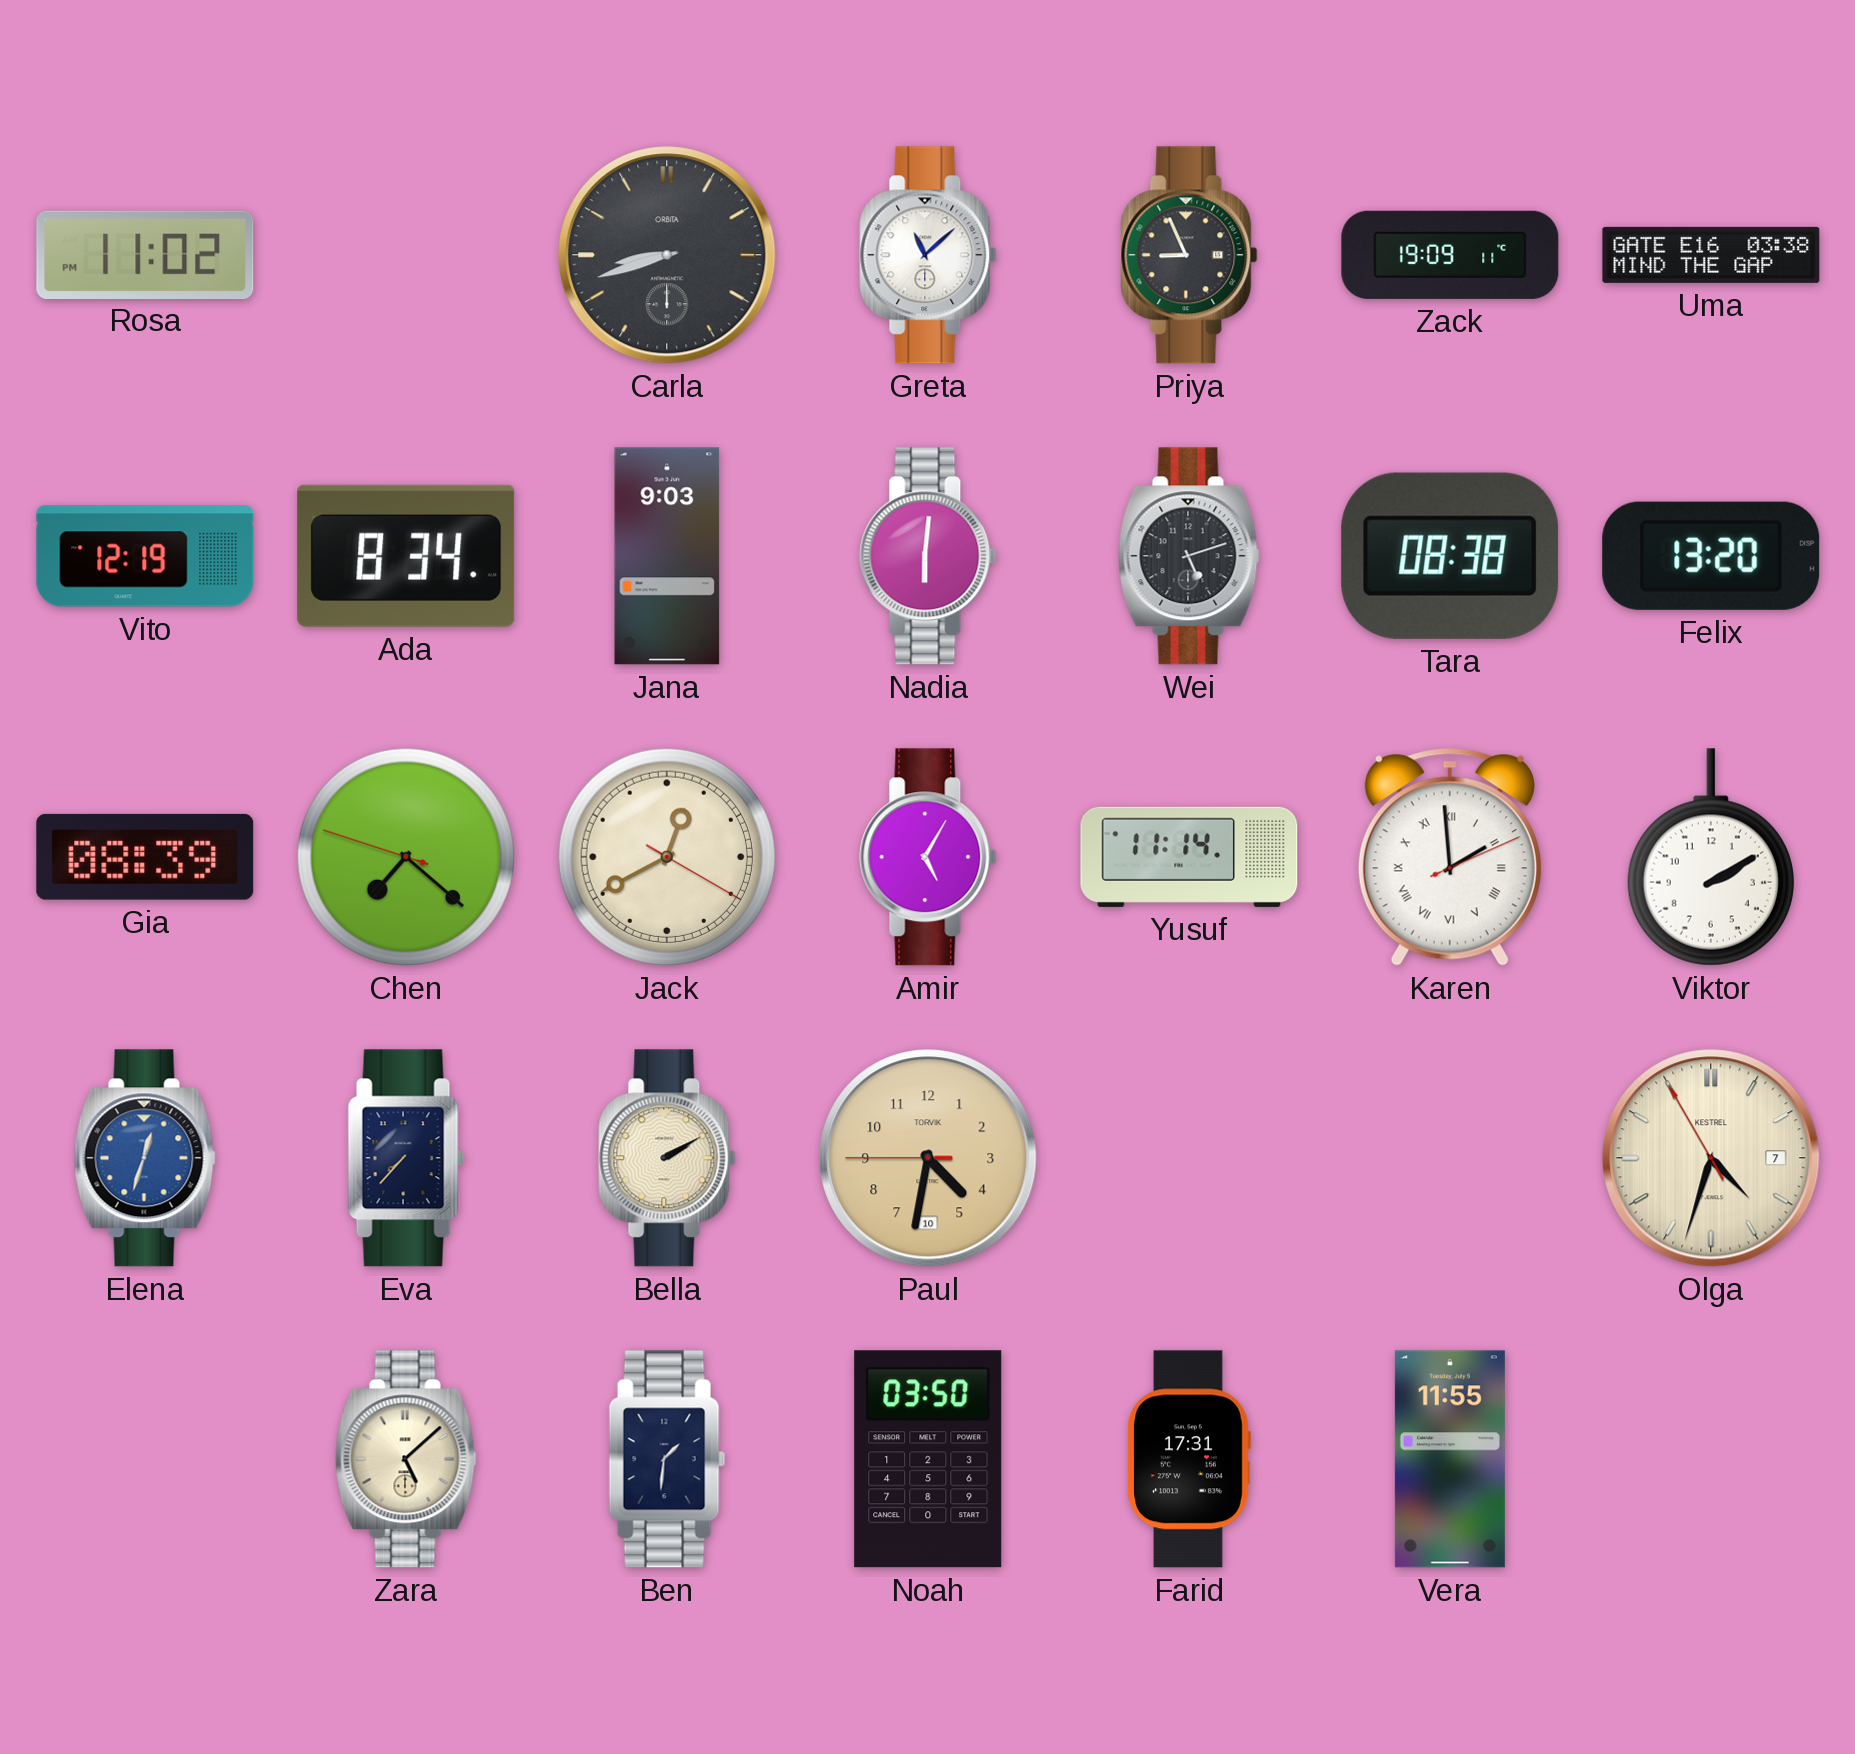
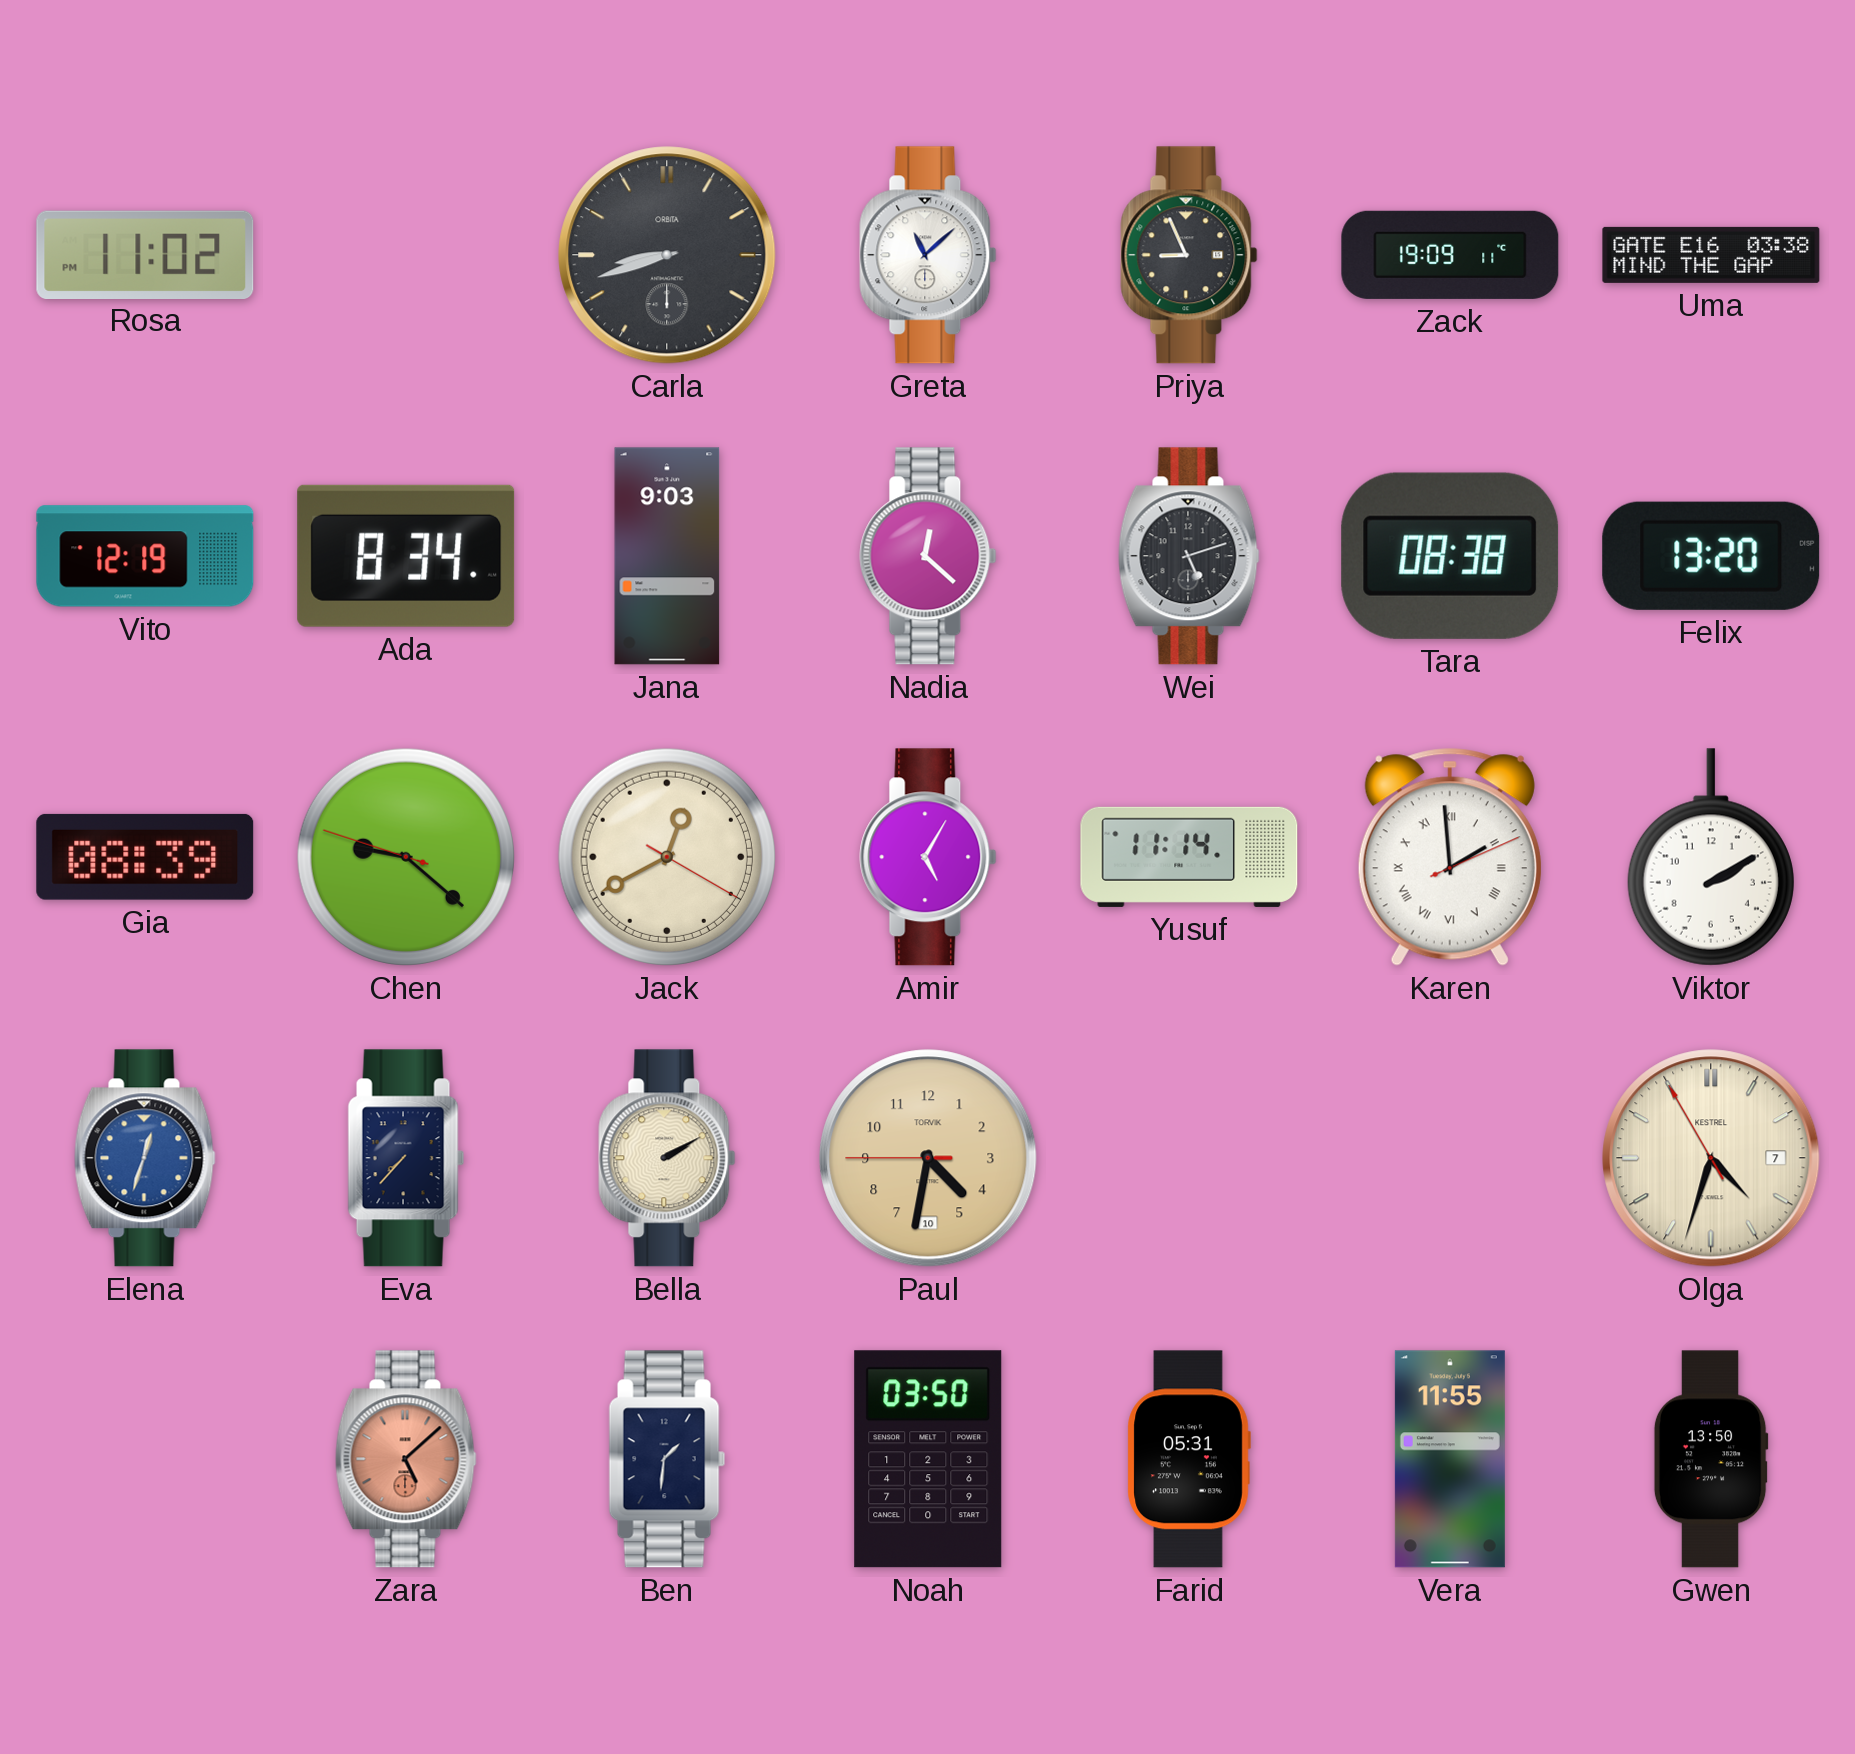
Nadia: 6:01 -> 12:22
Chen: 7:21 -> 9:21
Zara dial: cream -> salmon
Farid: 17:31 -> 05:31
Gwen: none -> 13:50
